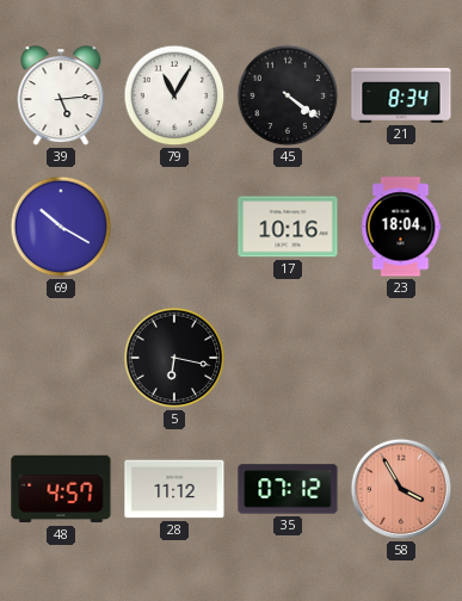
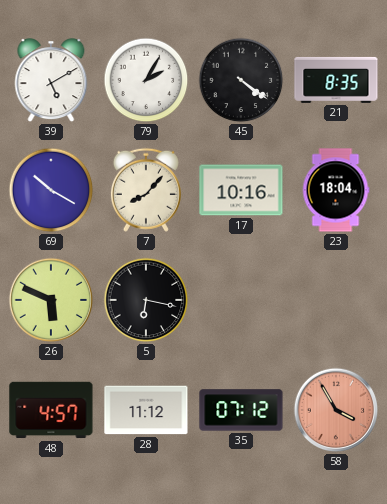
39: 5:14 -> 5:10
79: 11:05 -> 2:05
21: 8:34 -> 8:35
7: none -> 8:07
26: none -> 5:49
